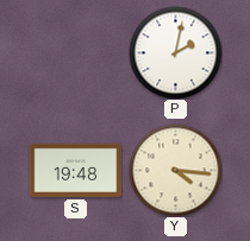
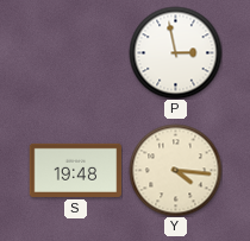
P: 2:02 -> 2:58
